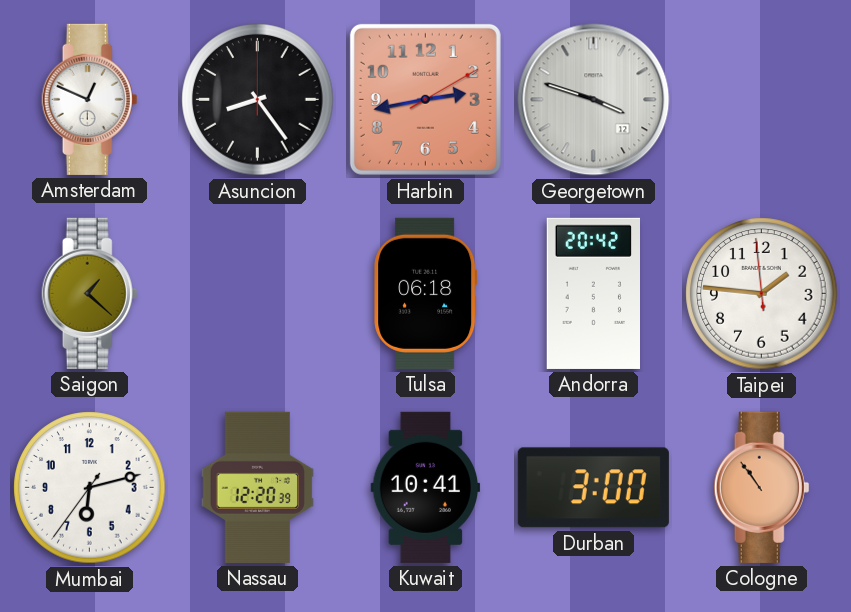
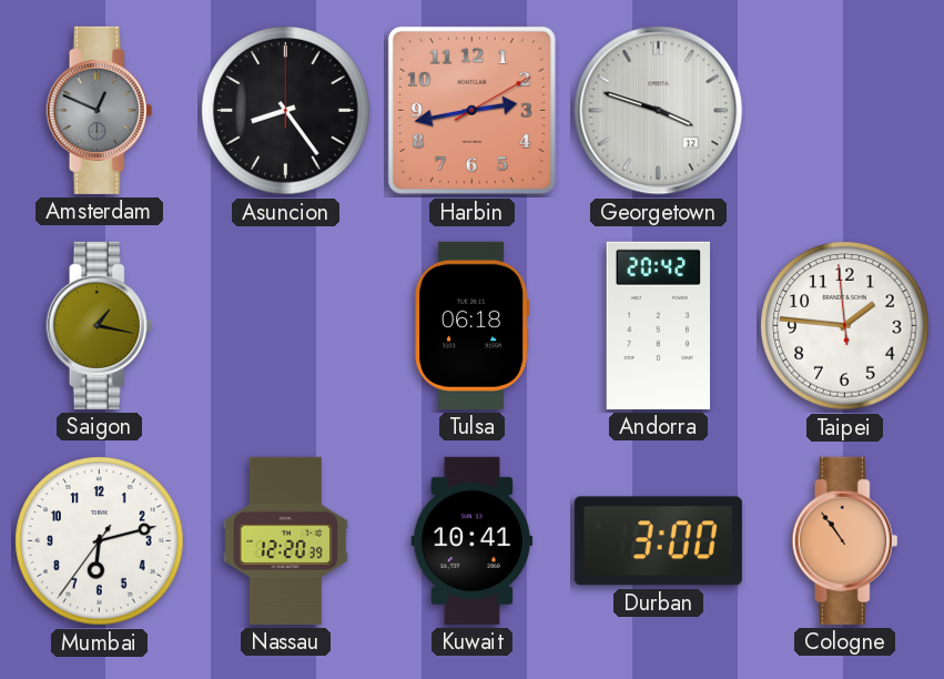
Amsterdam dial: white -> grey
Saigon: 1:22 -> 1:17
